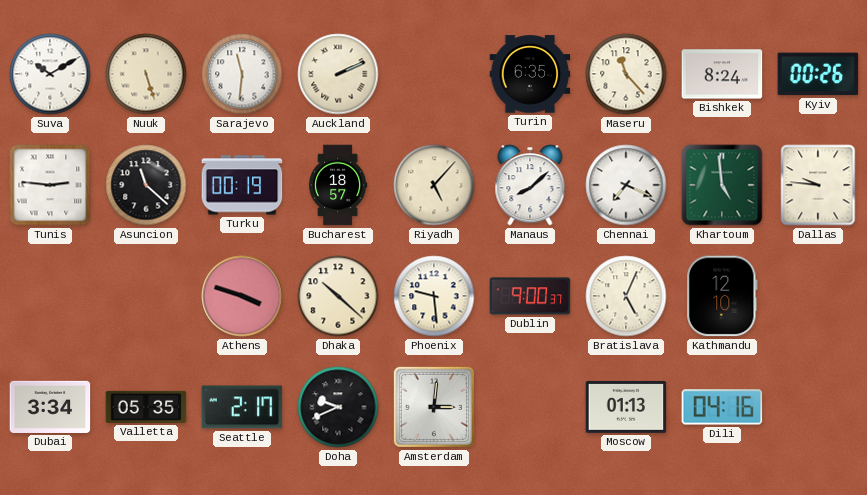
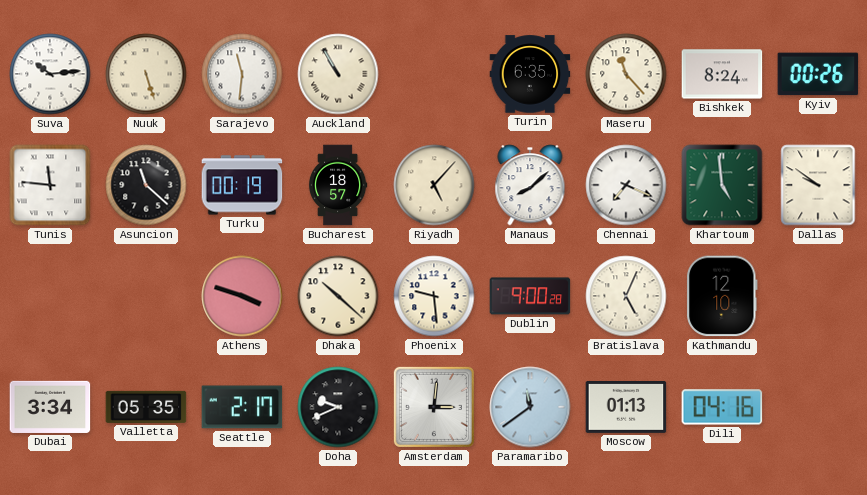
Suva: 10:10 -> 10:14
Auckland: 2:11 -> 10:55
Tunis: 2:46 -> 11:46
Dallas: 9:46 -> 9:51
Dublin: 9:00:37 -> 9:00:28
Paramaribo: none -> 11:39
